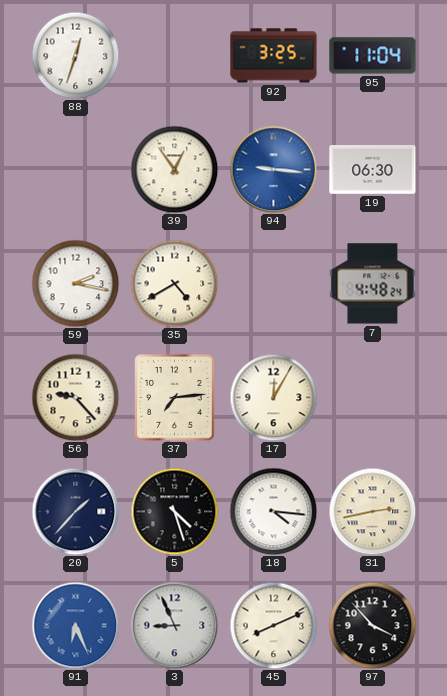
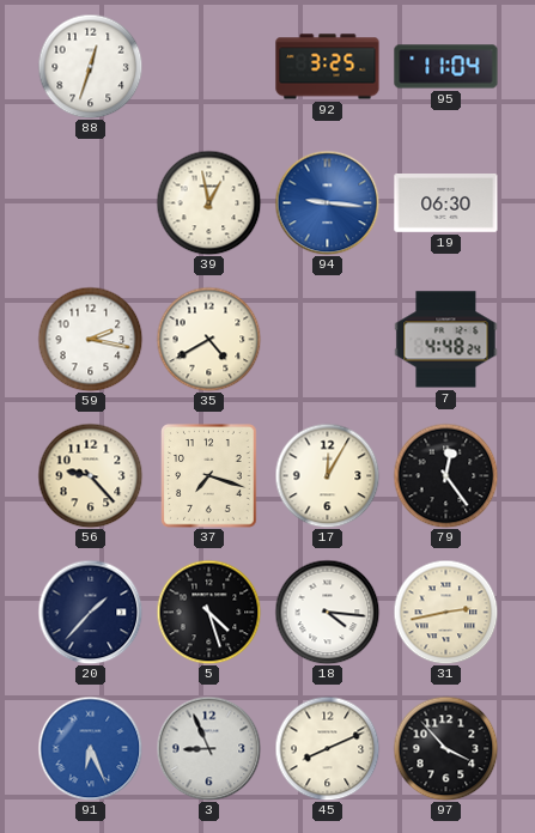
39: 12:54 -> 12:58
37: 7:14 -> 7:18
79: none -> 12:24
